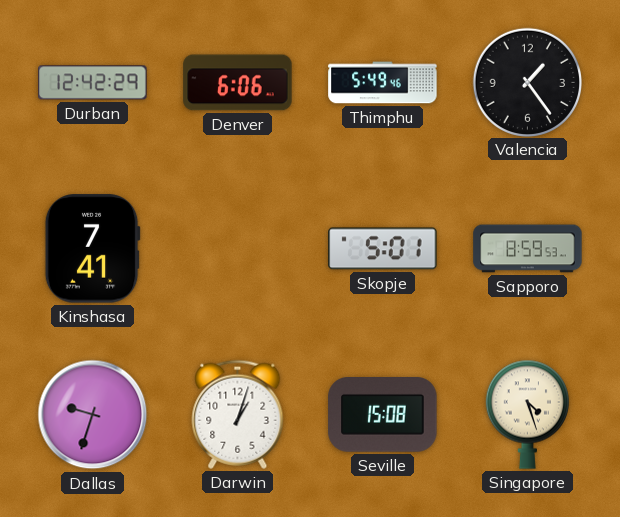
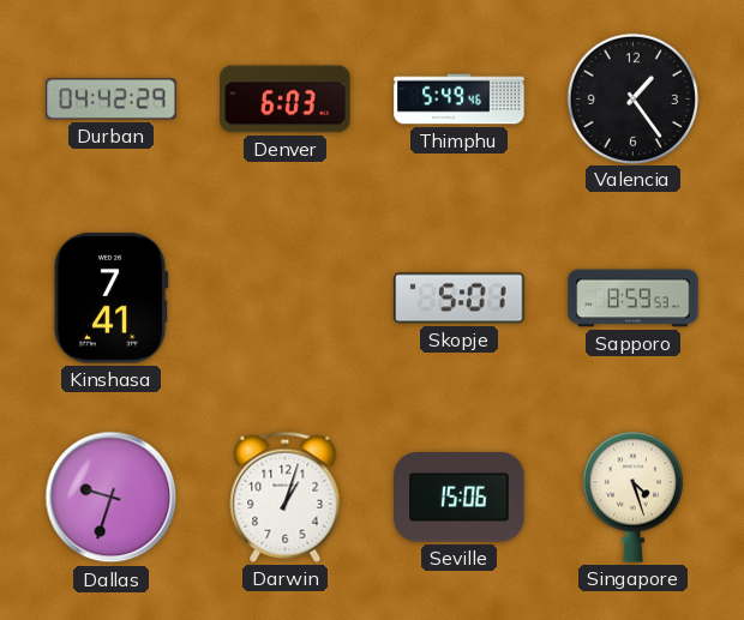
Durban: 12:42 -> 04:42
Denver: 6:06 -> 6:03
Seville: 15:08 -> 15:06
